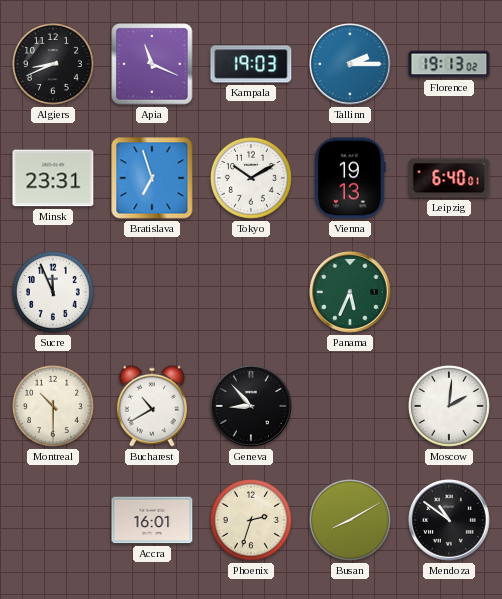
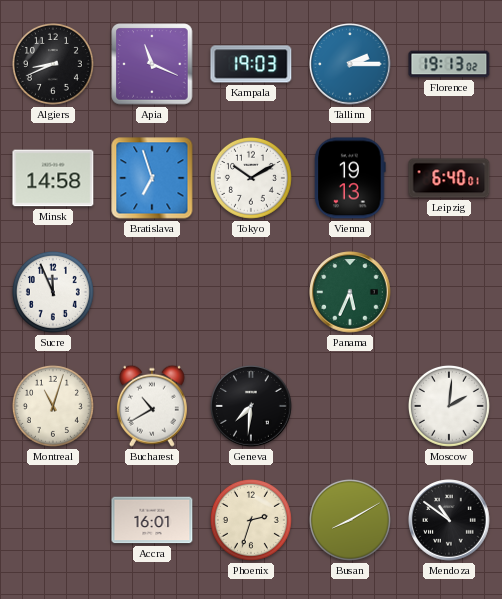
Minsk: 23:31 -> 14:58
Montreal: 10:30 -> 11:03
Geneva: 8:53 -> 7:31
